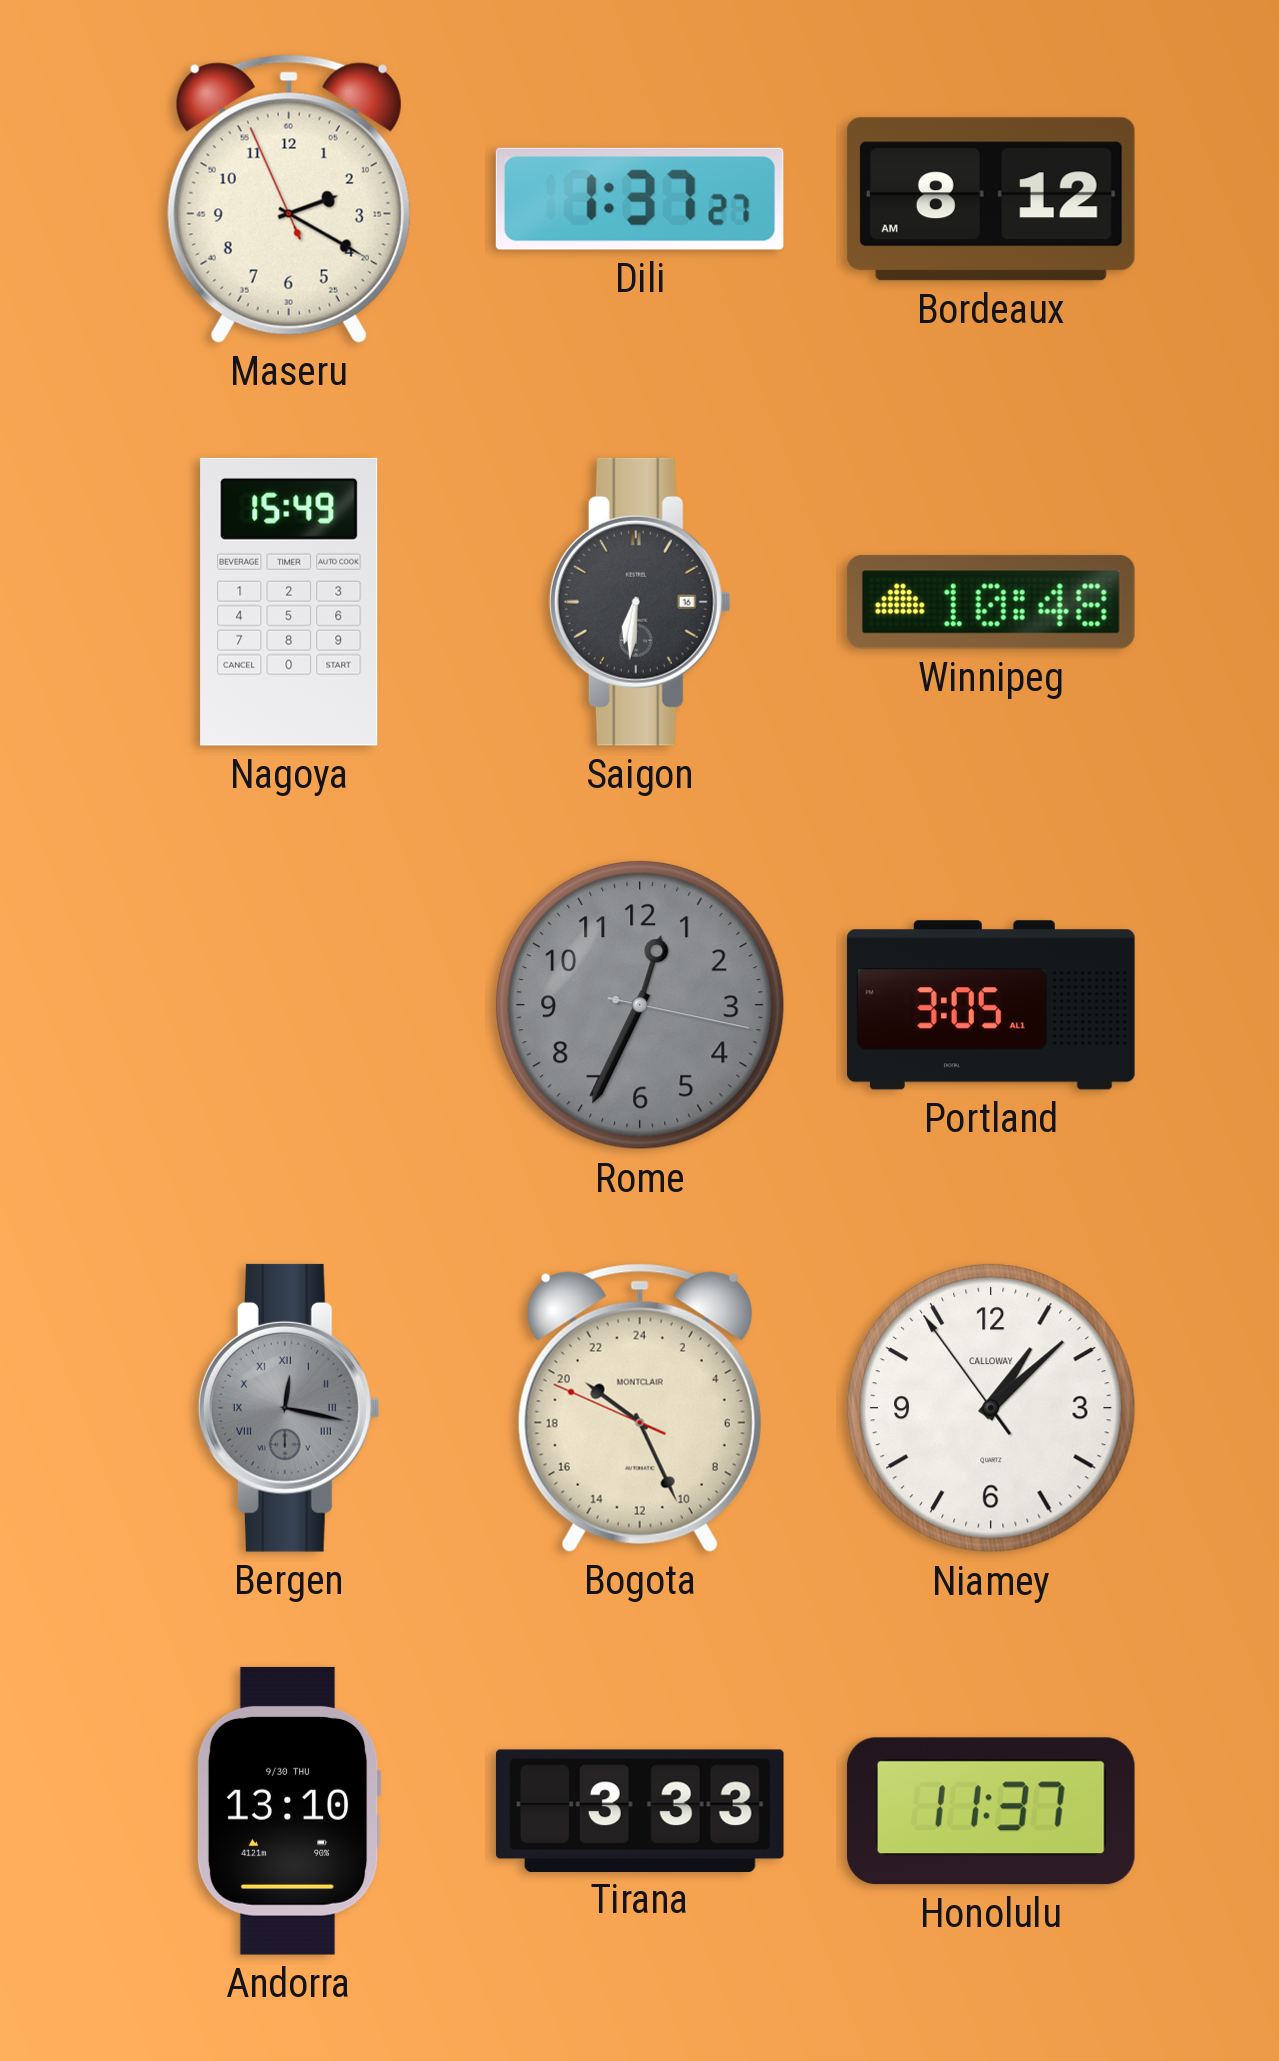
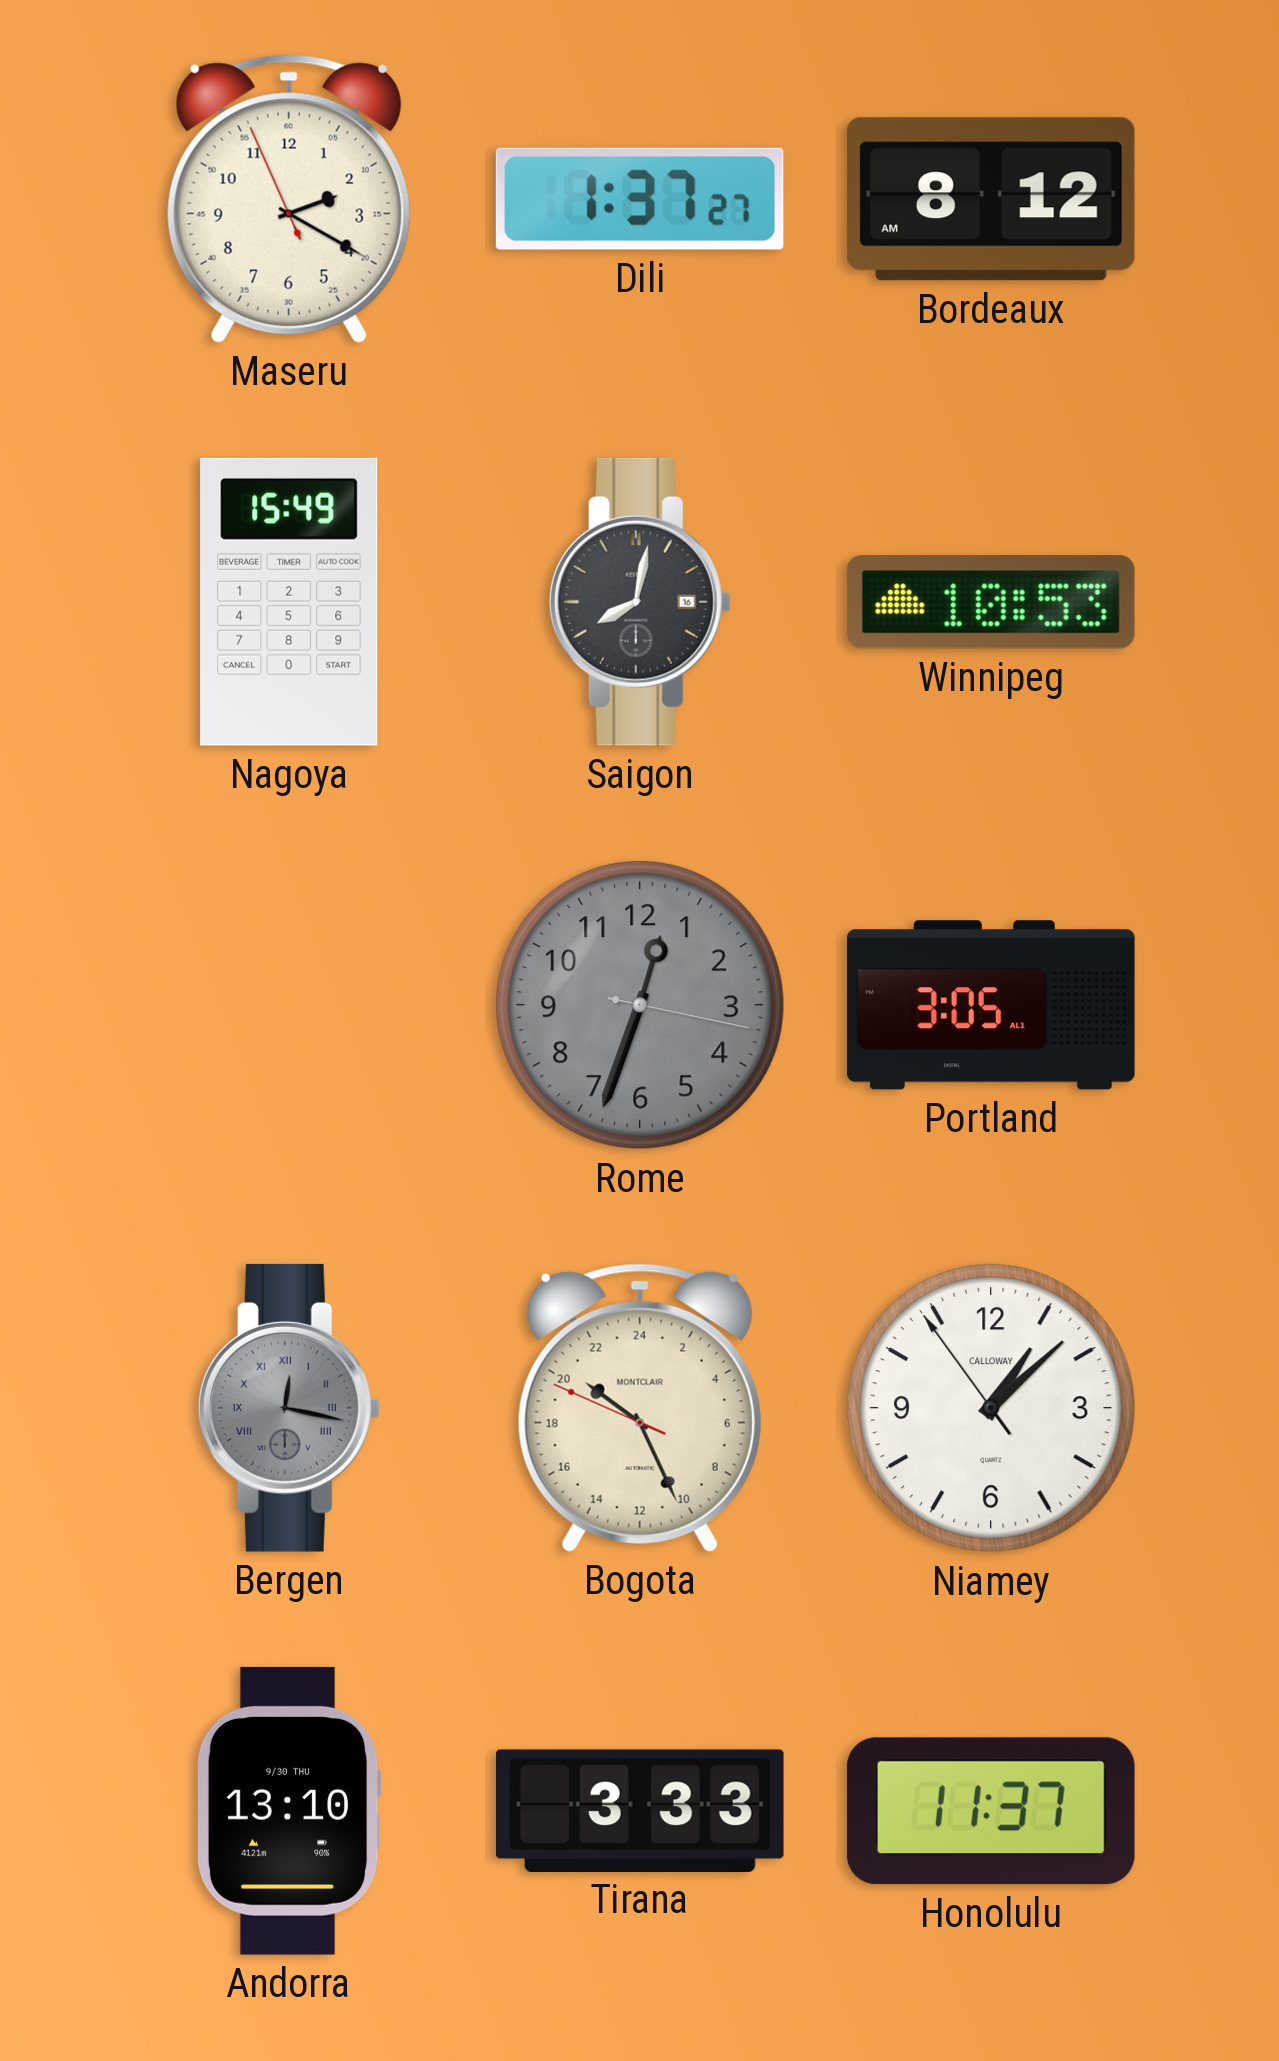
Saigon: 6:31 -> 8:02
Winnipeg: 10:48 -> 10:53
Rome: 12:34 -> 12:33
